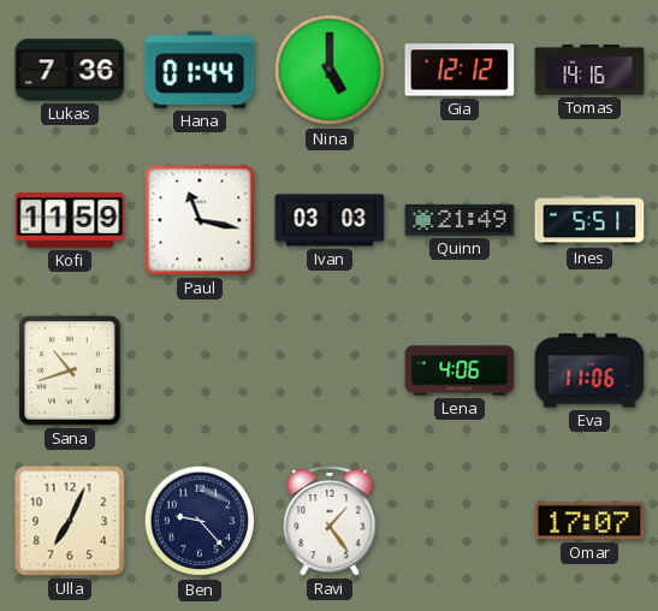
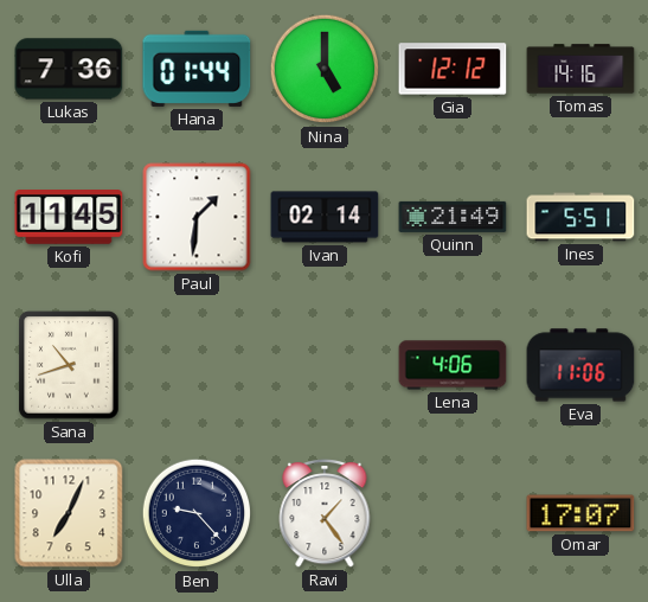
Kofi: 11:59 -> 11:45
Paul: 11:17 -> 1:31
Ivan: 03:03 -> 02:14
